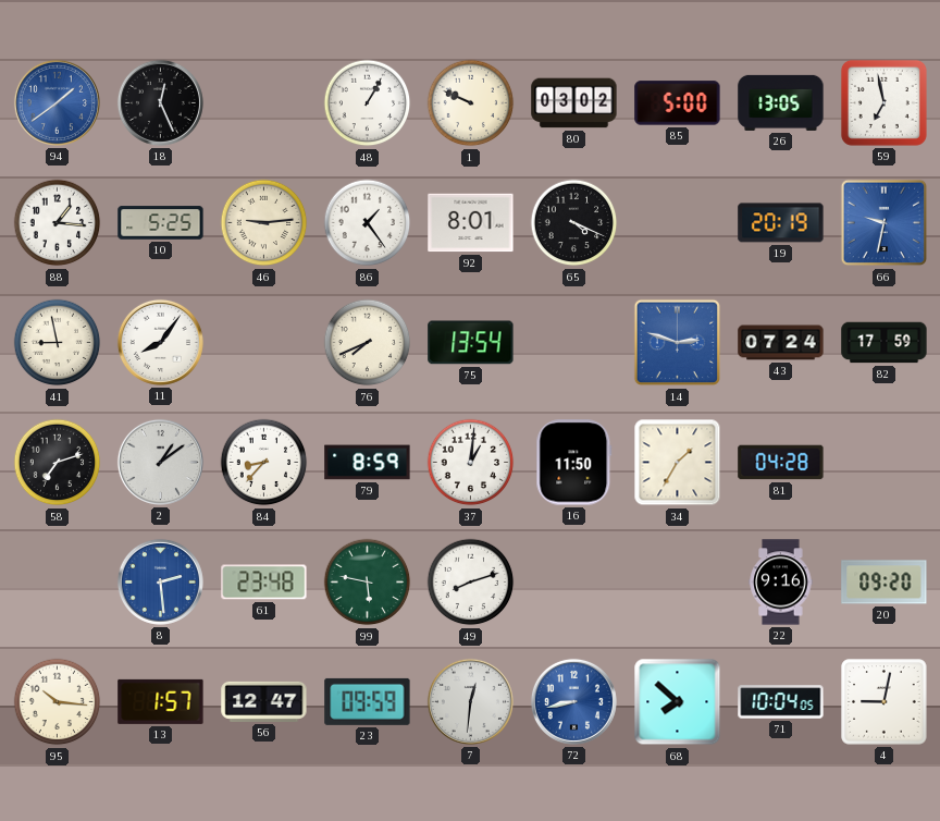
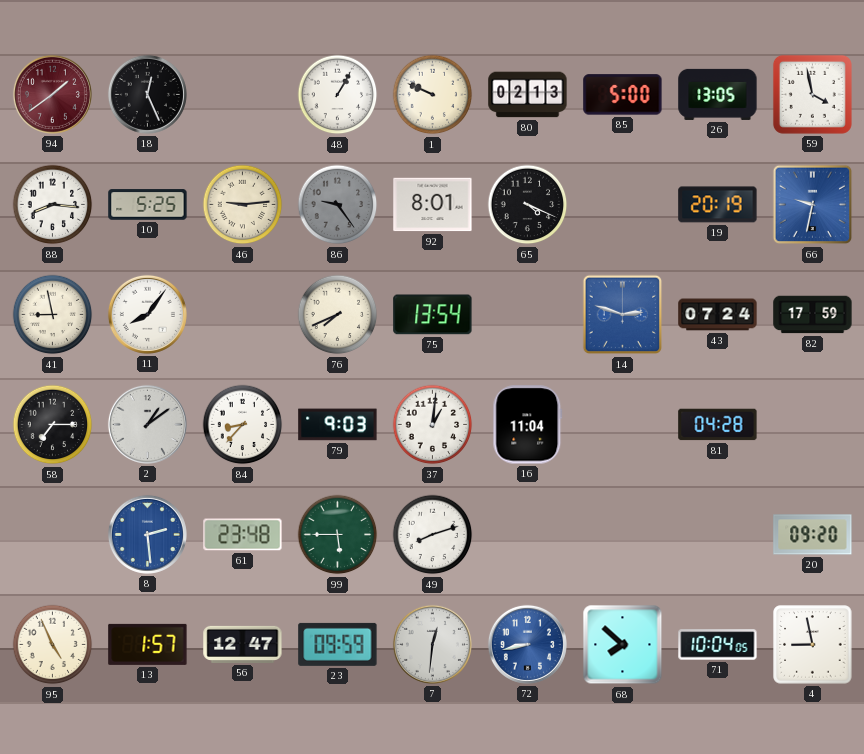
94 dial: blue -> burgundy
80: 03:02 -> 02:13
59: 6:58 -> 3:58
88: 1:16 -> 8:16
86: 1:24 -> 9:24
86 dial: white -> grey
58: 7:12 -> 7:15
79: 8:59 -> 9:03
16: 11:50 -> 11:04
34: 1:35 -> none
99: 5:47 -> 5:45
22: 9:16 -> none
95: 10:16 -> 4:56
4: 9:02 -> 8:58
